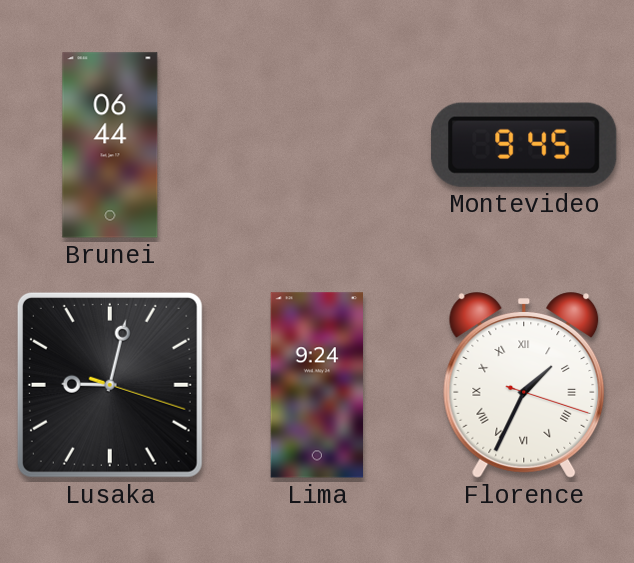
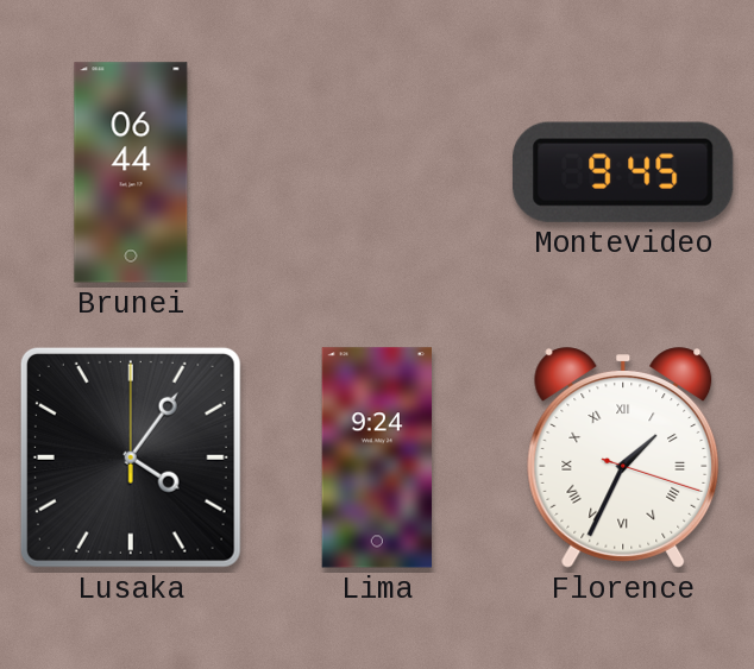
Lusaka: 9:02 -> 4:06
